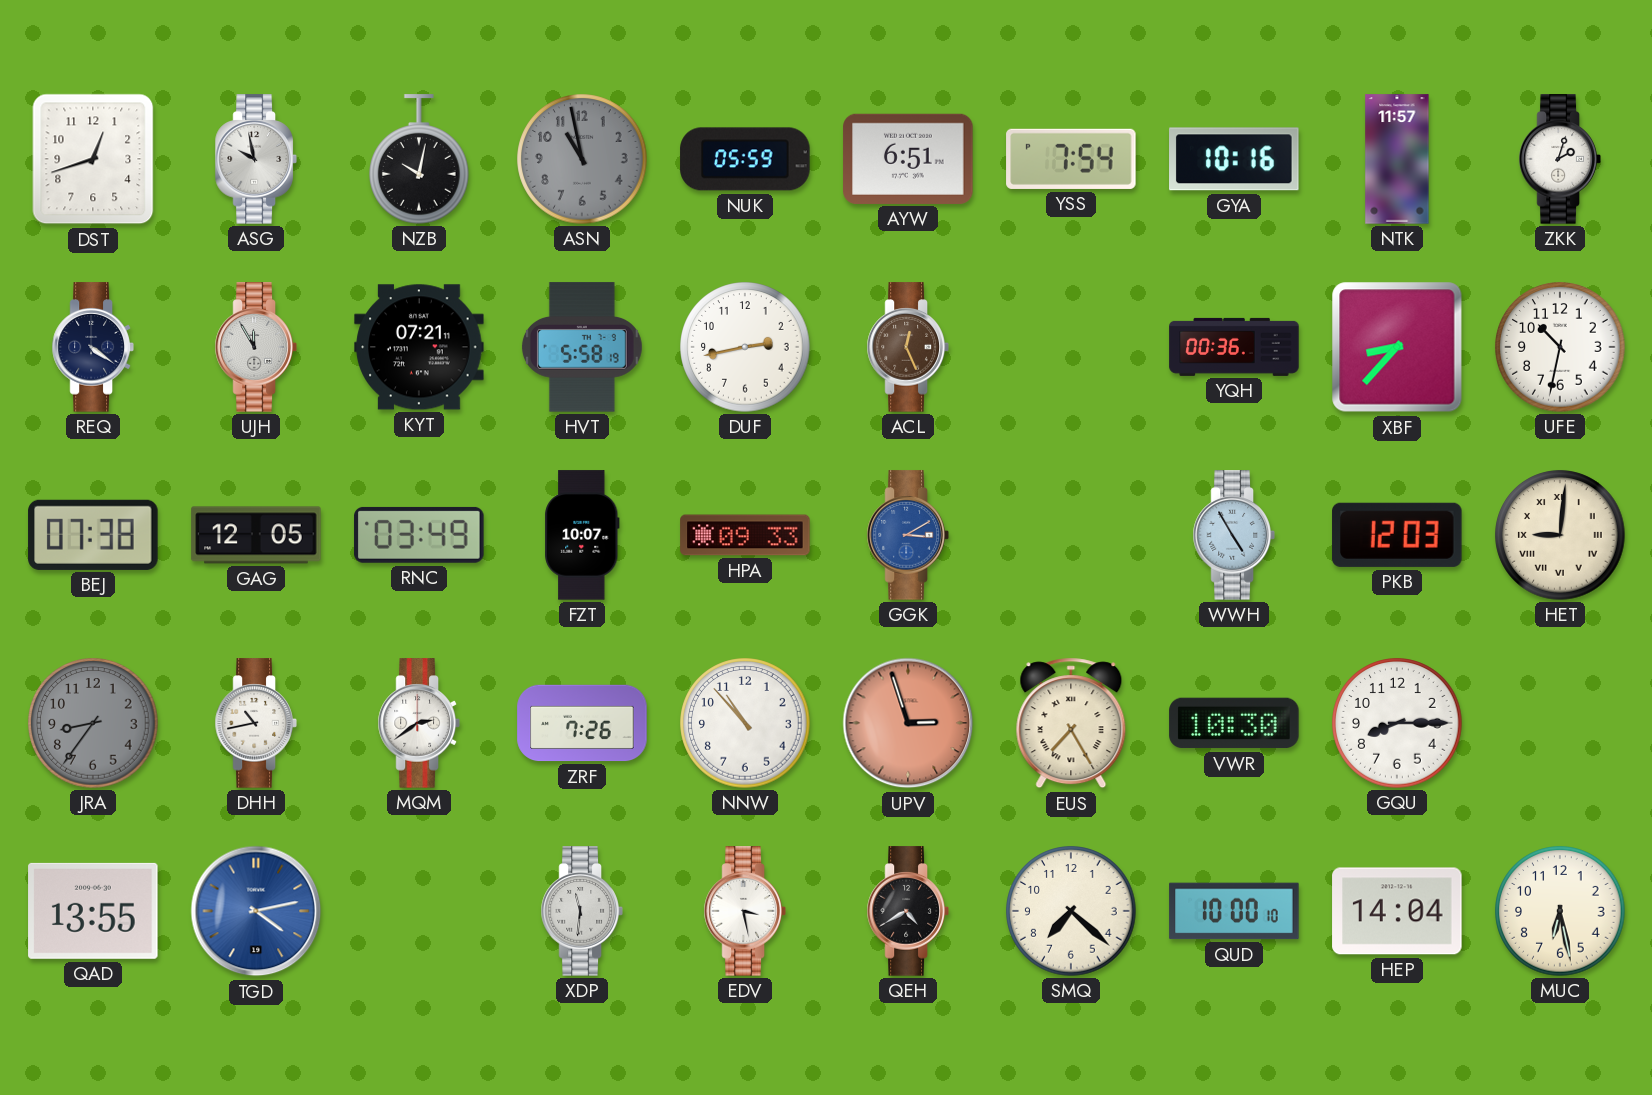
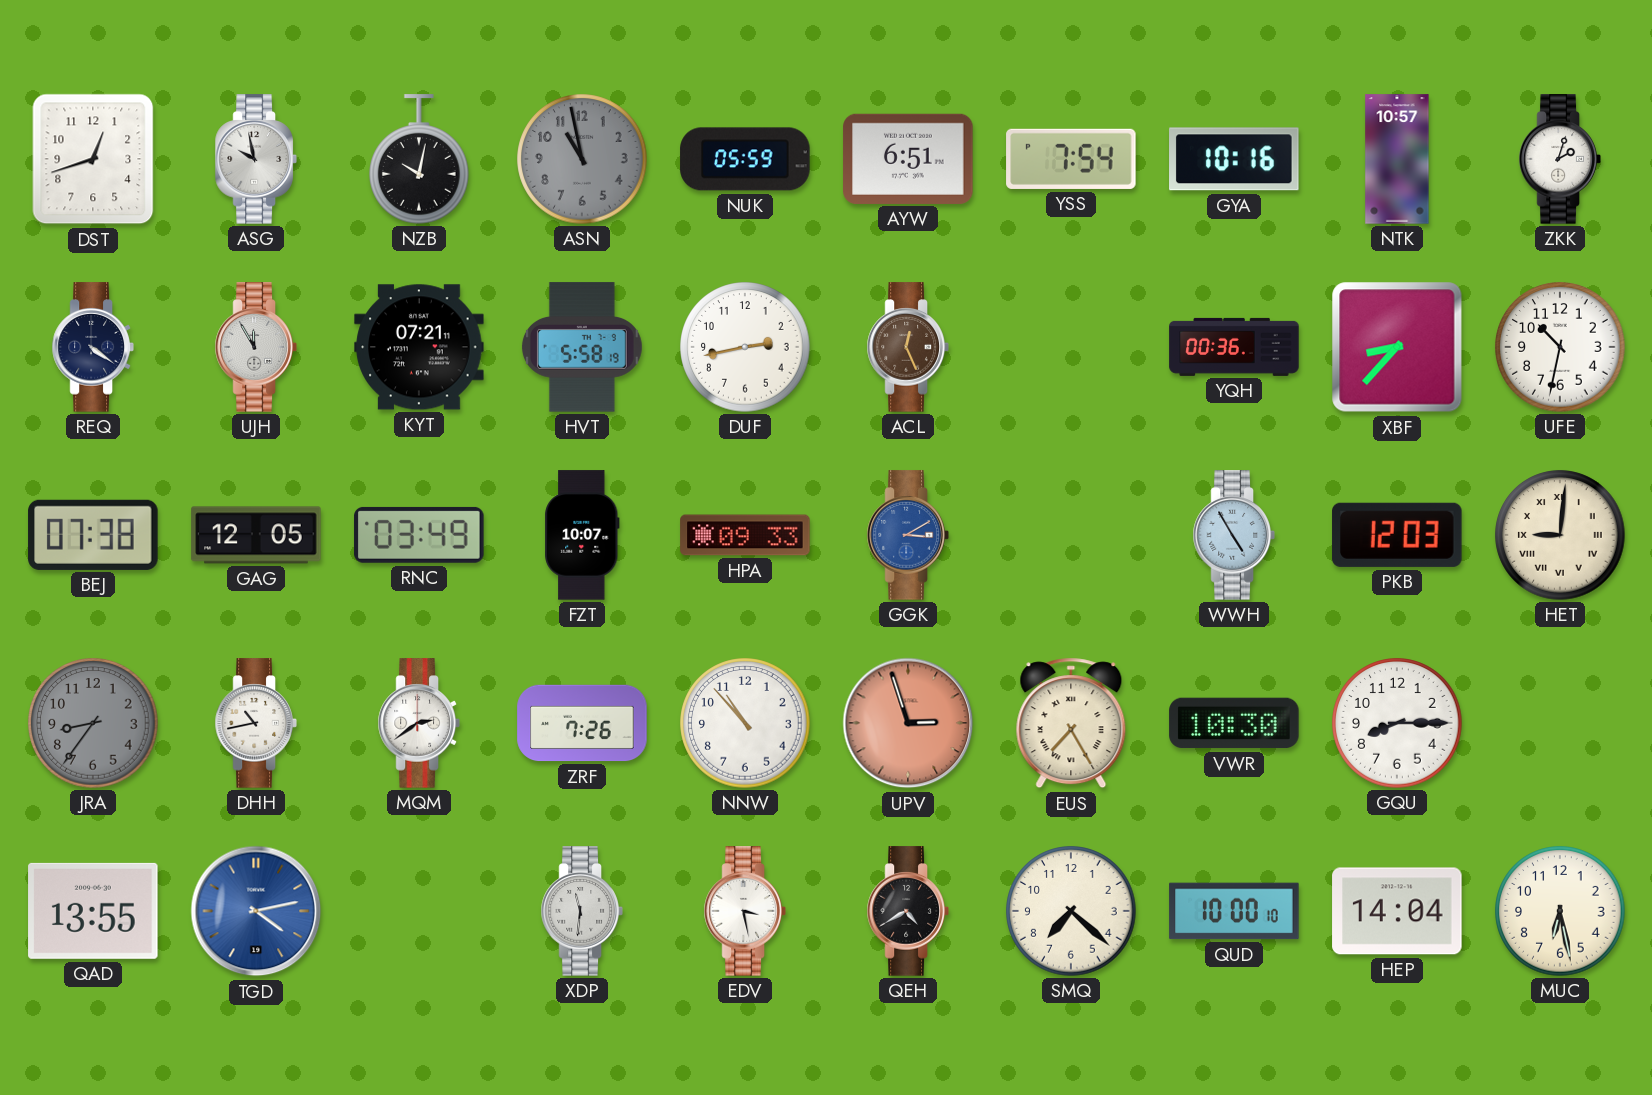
NTK: 11:57 -> 10:57
